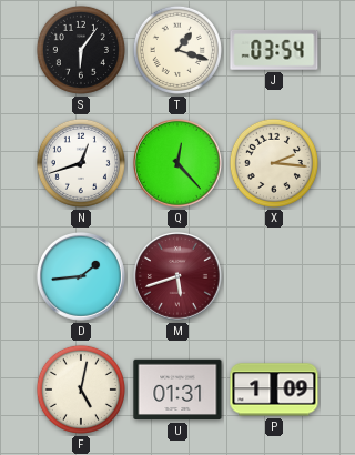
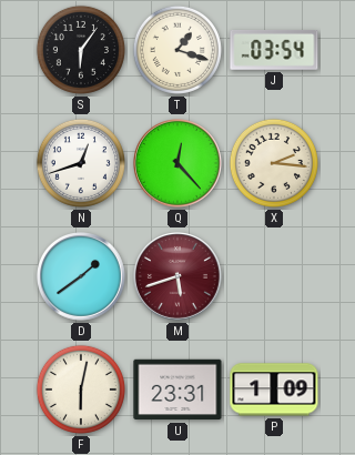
D: 1:44 -> 1:39
F: 5:02 -> 6:02
U: 01:31 -> 23:31
